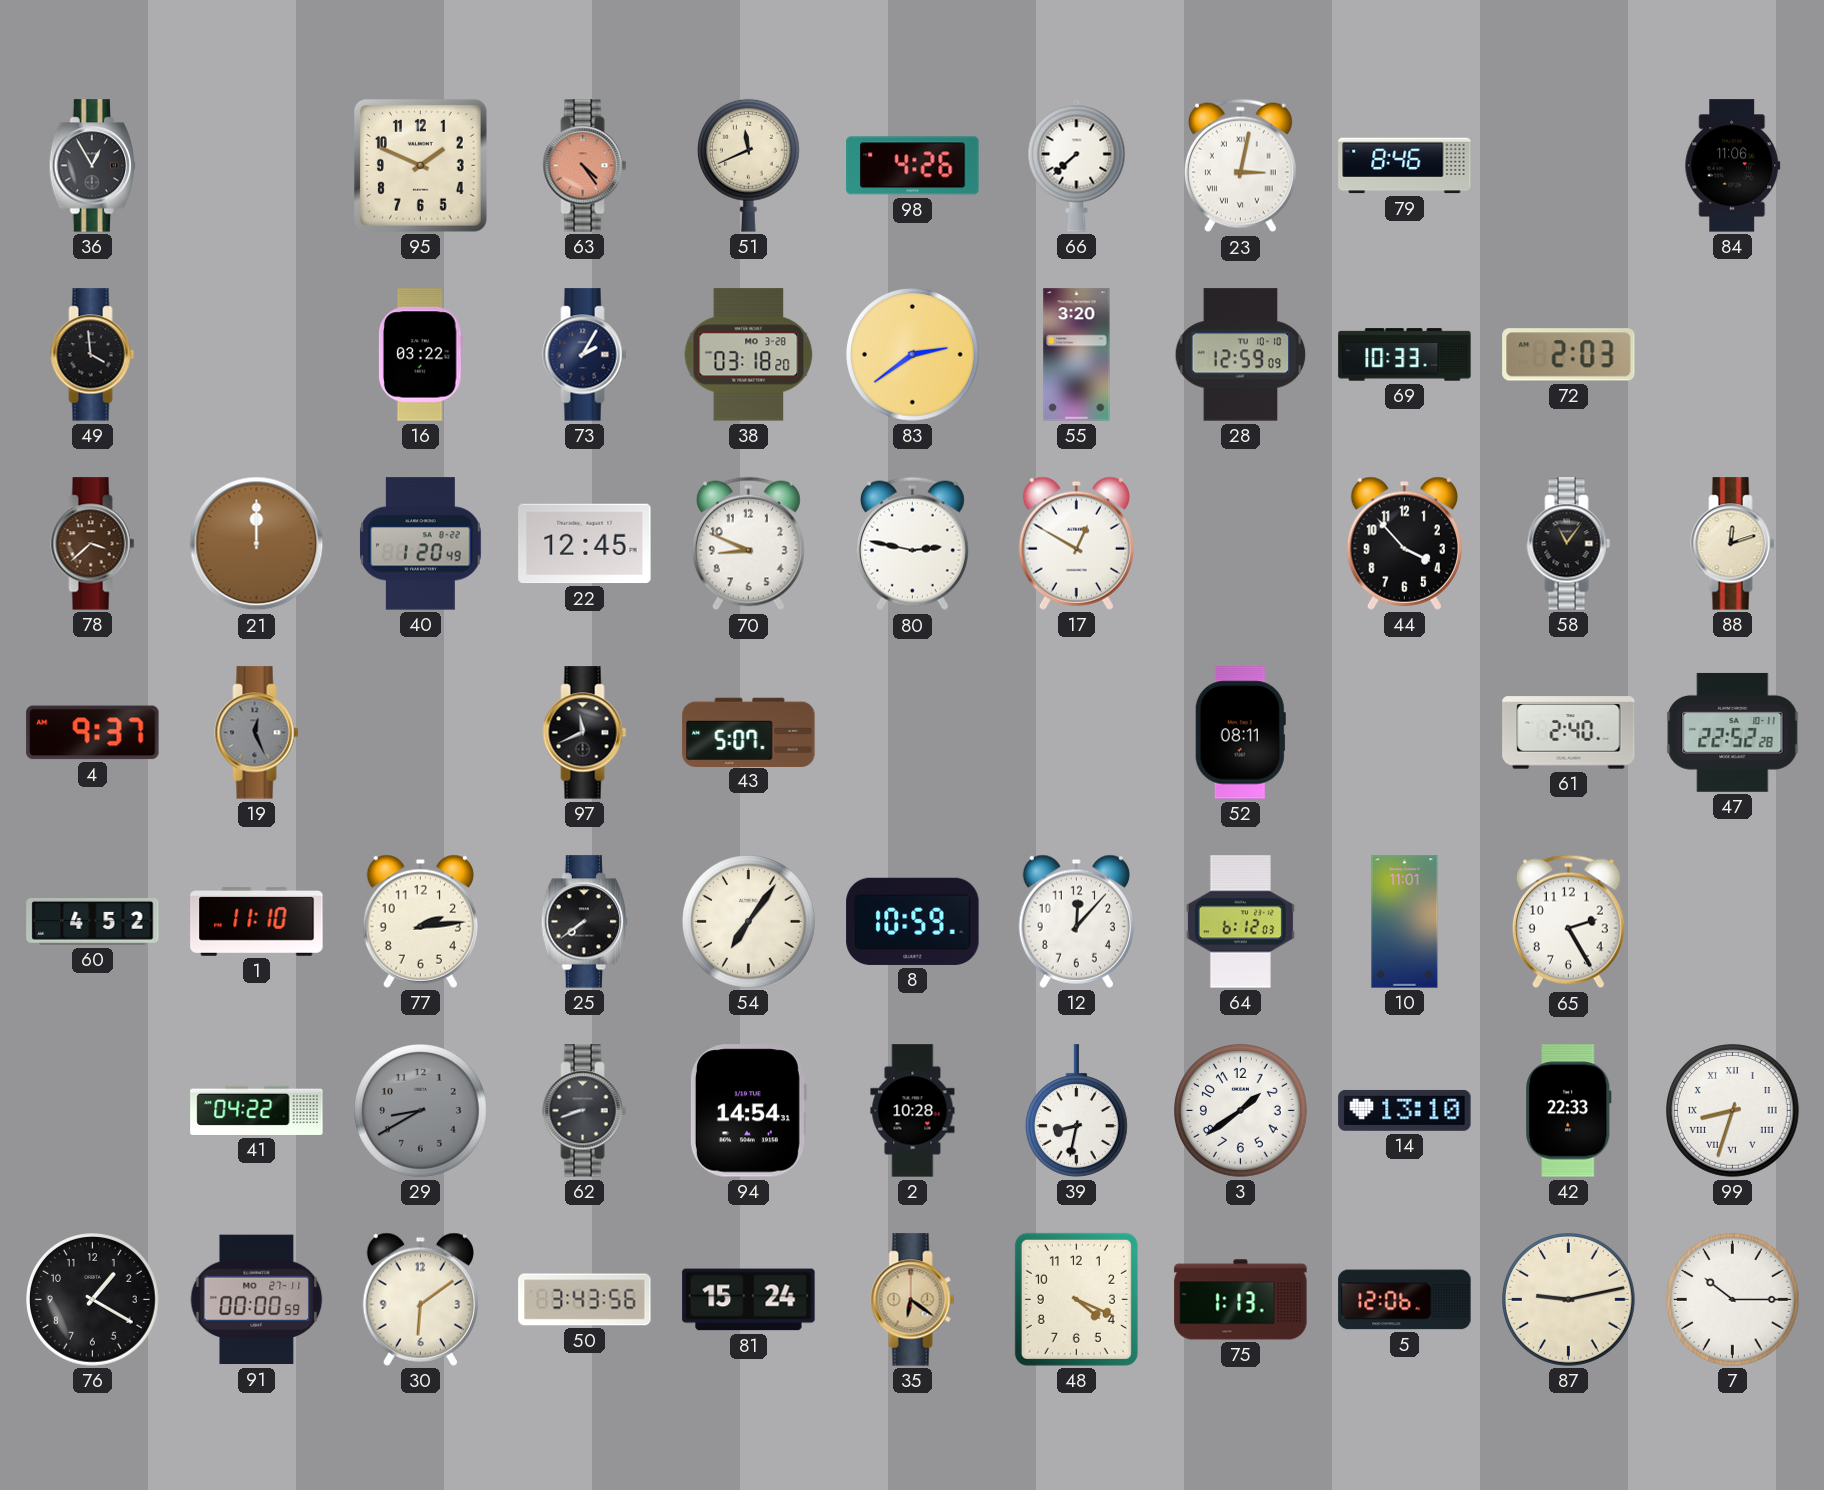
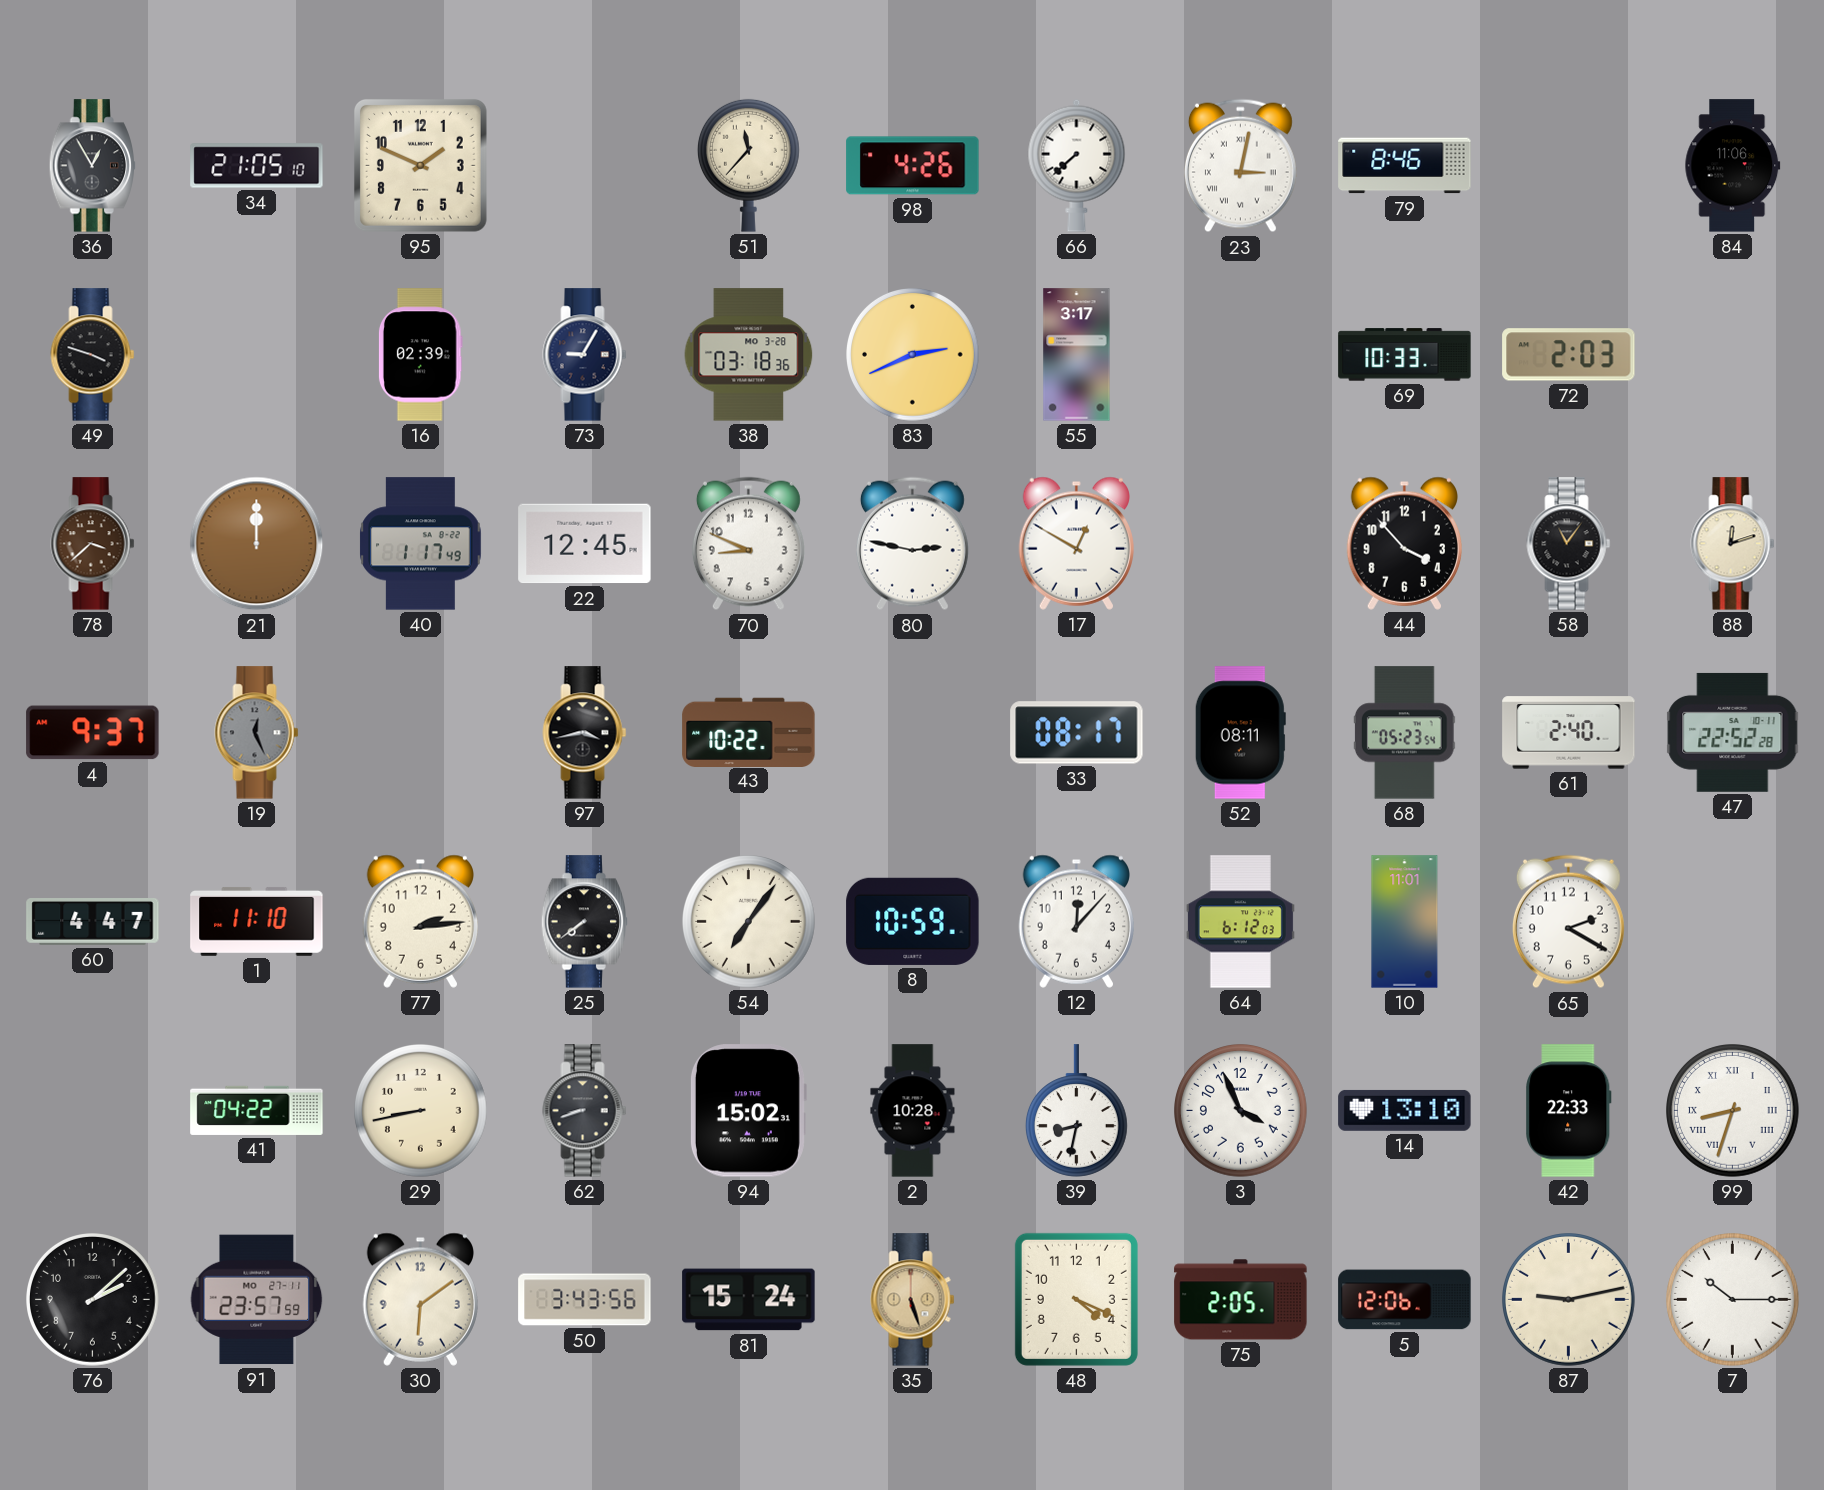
34: none -> 21:05
63: 4:24 -> none
51: 11:41 -> 11:37
49: 3:59 -> 3:48
16: 03:22 -> 02:39
73: 2:05 -> 9:05
38: 03:18:20 -> 03:18:36
83: 2:39 -> 2:41
55: 3:20 -> 3:17
28: 12:59 -> none
40: 1:20 -> 1:17
97: 11:41 -> 3:43
43: 5:07 -> 10:22
33: none -> 08:17
68: none -> 05:23
60: 4:52 -> 4:47
65: 2:25 -> 2:20
29: 8:40 -> 8:43
29 dial: grey -> cream
94: 14:54 -> 15:02
3: 1:39 -> 3:56
76: 1:20 -> 2:08
91: 00:00 -> 23:57
35: 6:21 -> 5:27
75: 1:13 -> 2:05
